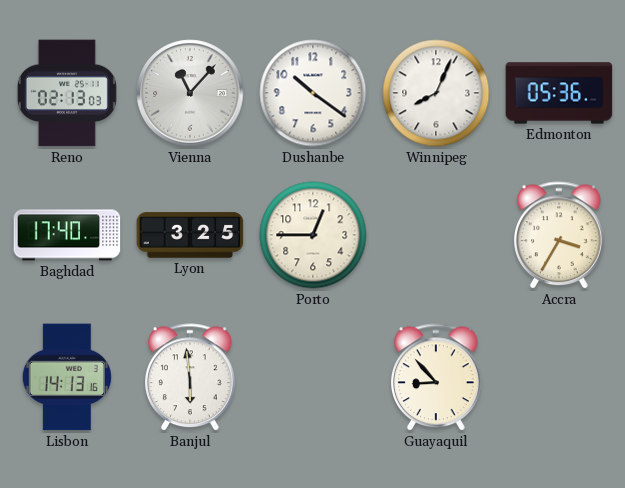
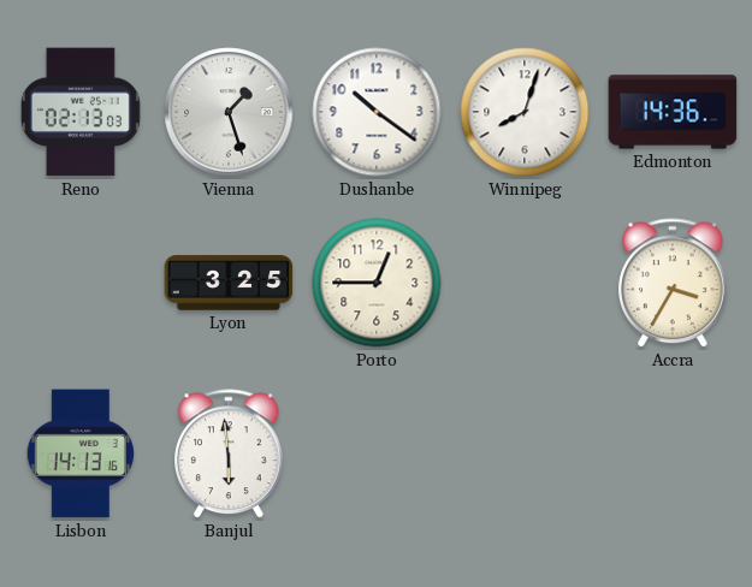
Vienna: 11:07 -> 1:27
Winnipeg: 8:04 -> 8:03
Edmonton: 05:36 -> 14:36
Baghdad: 17:40 -> none
Guayaquil: 8:53 -> none
